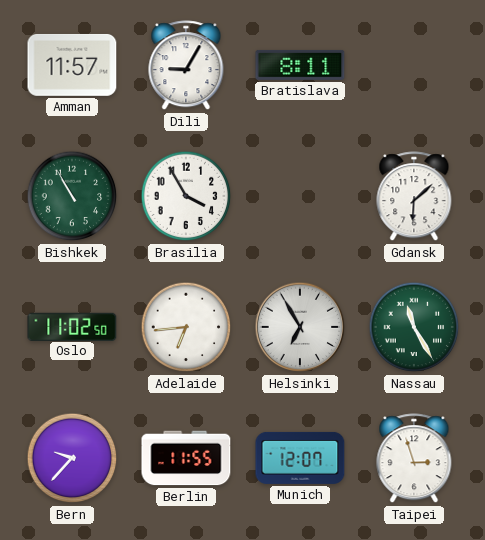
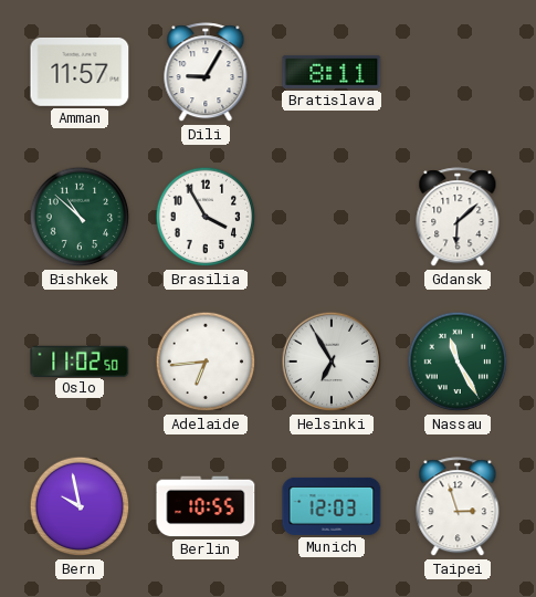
Bishkek: 10:55 -> 10:52
Bern: 9:37 -> 9:58
Berlin: 11:55 -> 10:55
Munich: 12:07 -> 12:03
